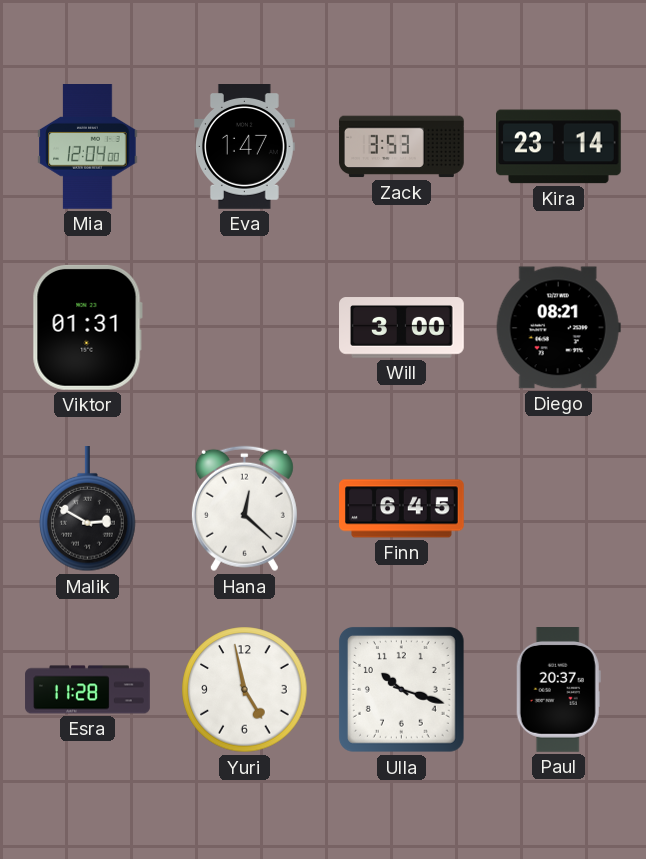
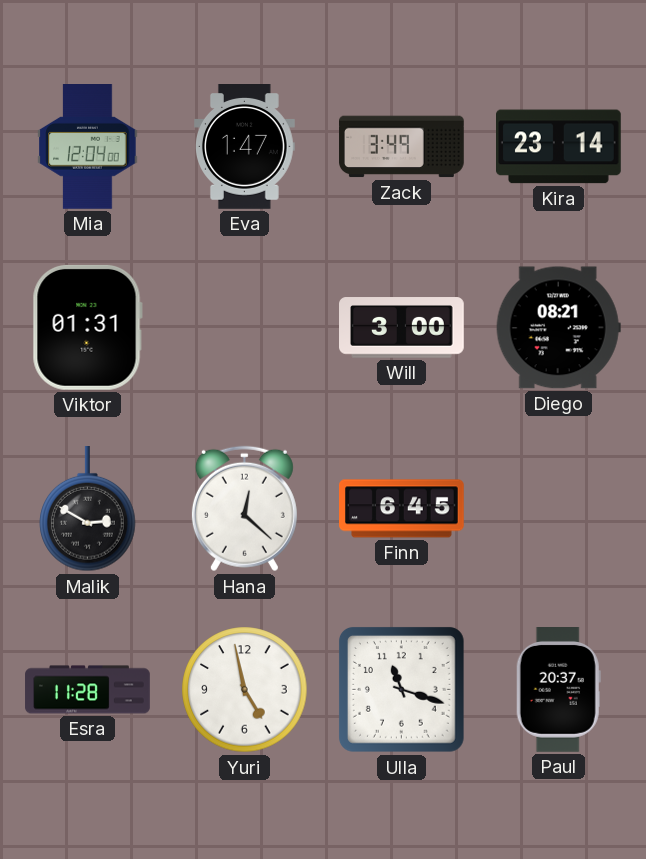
Zack: 3:53 -> 3:49
Ulla: 10:18 -> 11:18
